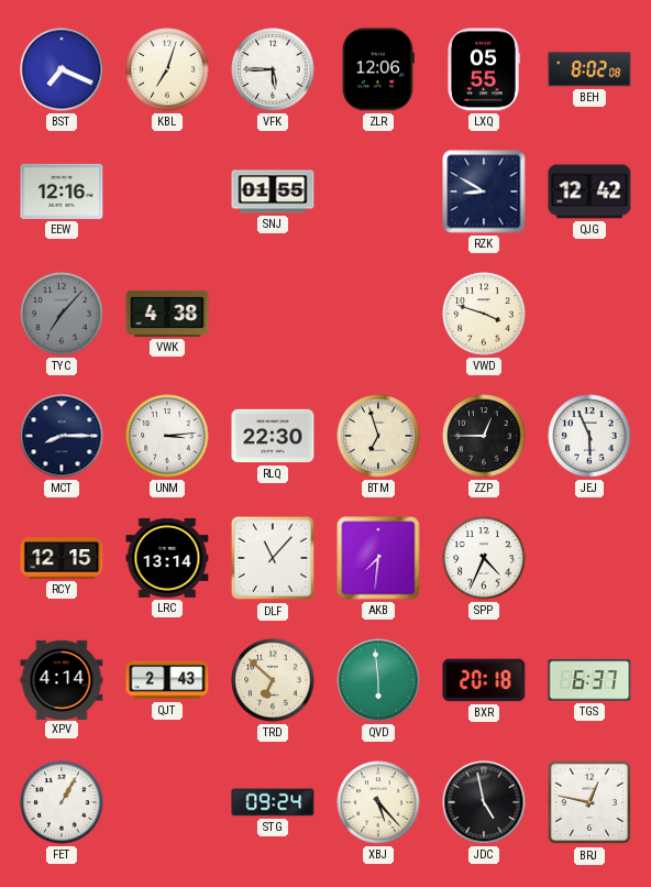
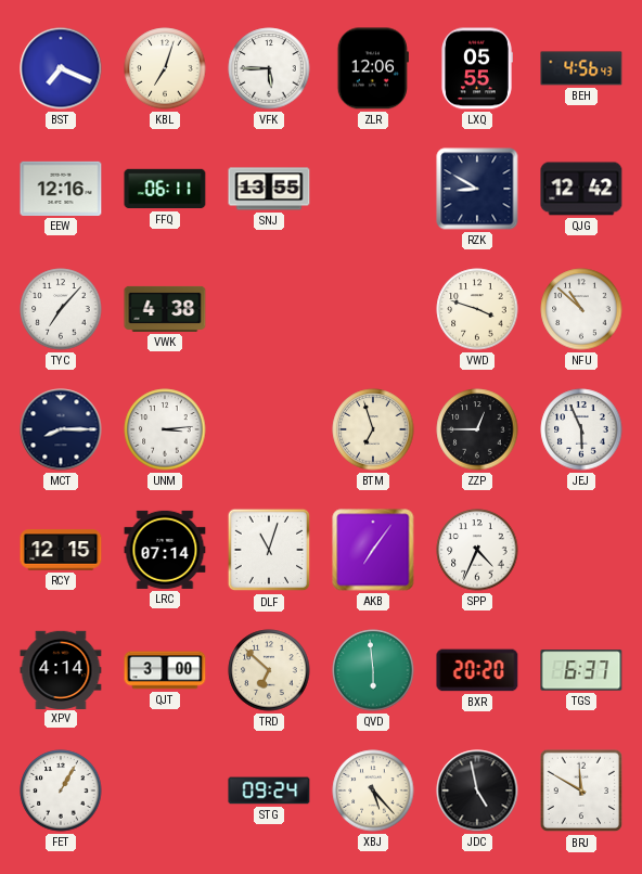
BEH: 8:02 -> 4:56
FFQ: none -> 06:11
SNJ: 01:55 -> 13:55
TYC dial: grey -> white
NFU: none -> 10:52
RLQ: 22:30 -> none
LRC: 13:14 -> 07:14
DLF: 11:07 -> 11:03
AKB: 7:31 -> 7:06
QJT: 2:43 -> 3:00
BXR: 20:18 -> 20:20
BRJ: 12:47 -> 11:50
